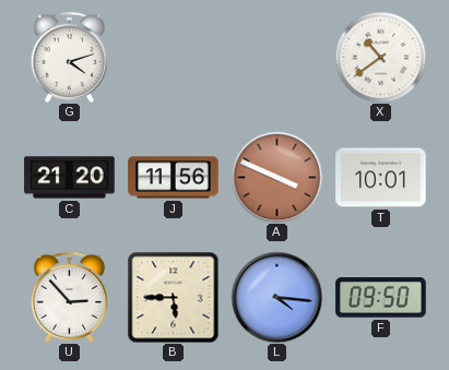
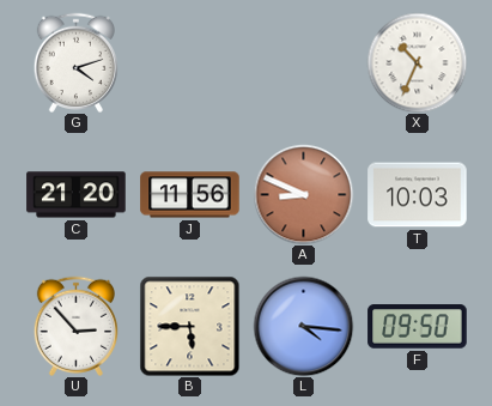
X: 10:39 -> 10:34
A: 3:49 -> 8:49
T: 10:01 -> 10:03
